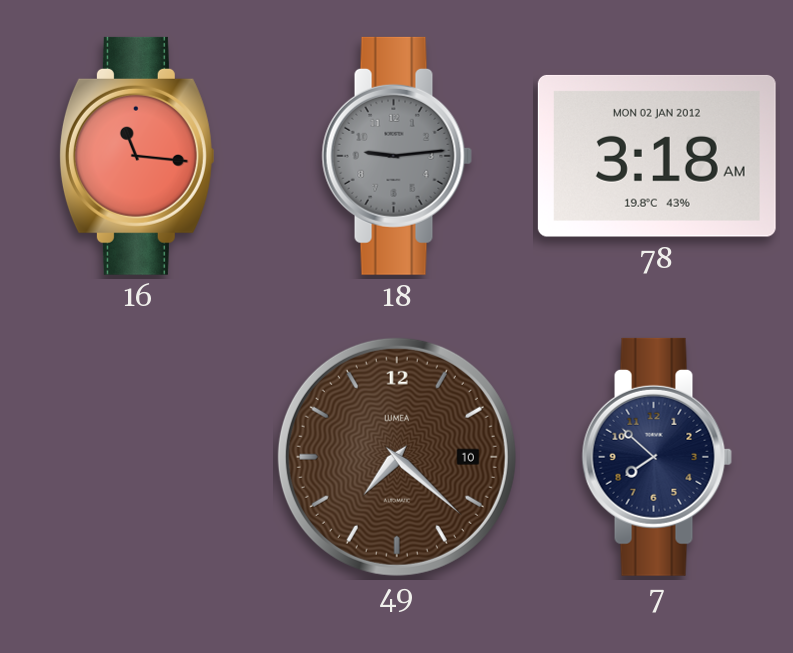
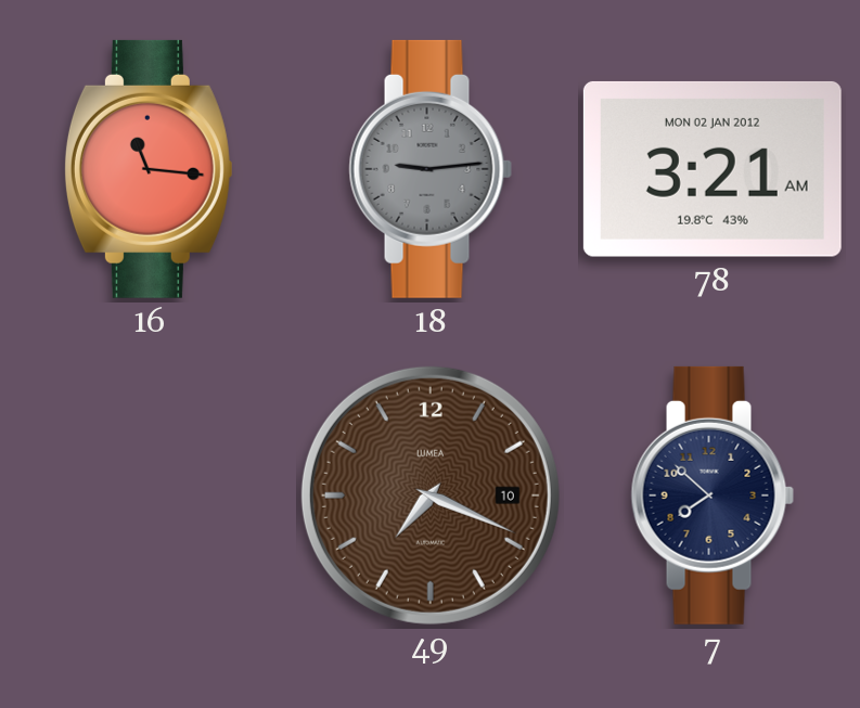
78: 3:18 -> 3:21
49: 7:22 -> 7:19
